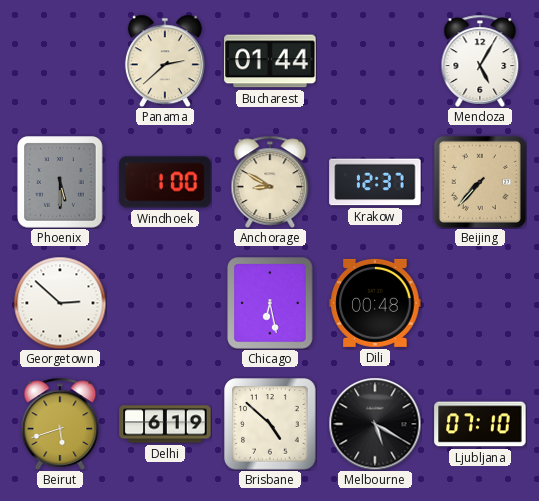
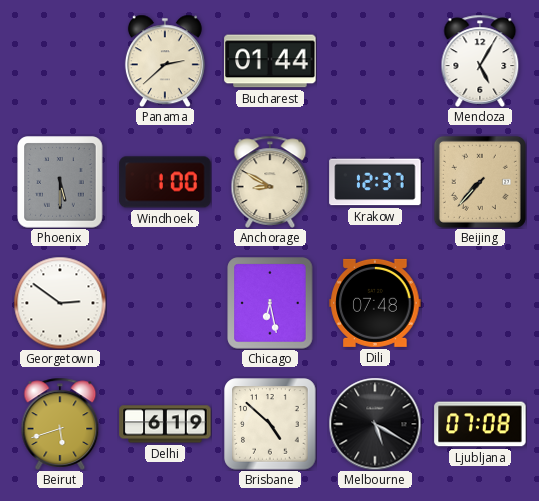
Georgetown: 2:52 -> 2:51
Dili: 00:48 -> 07:48
Ljubljana: 07:10 -> 07:08
